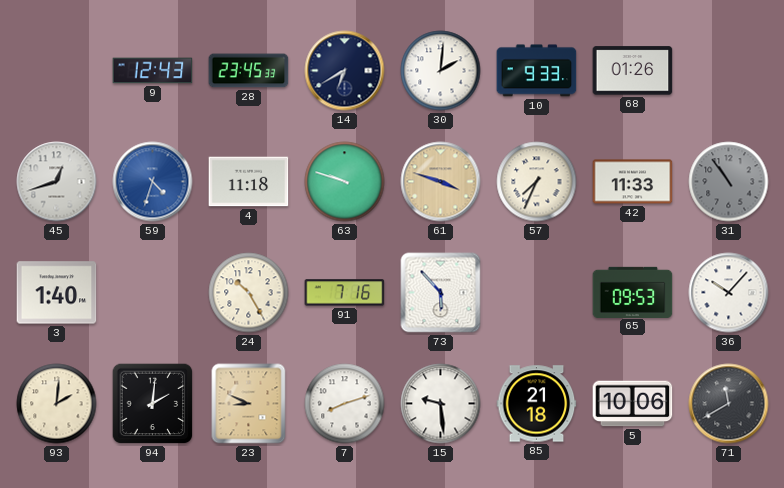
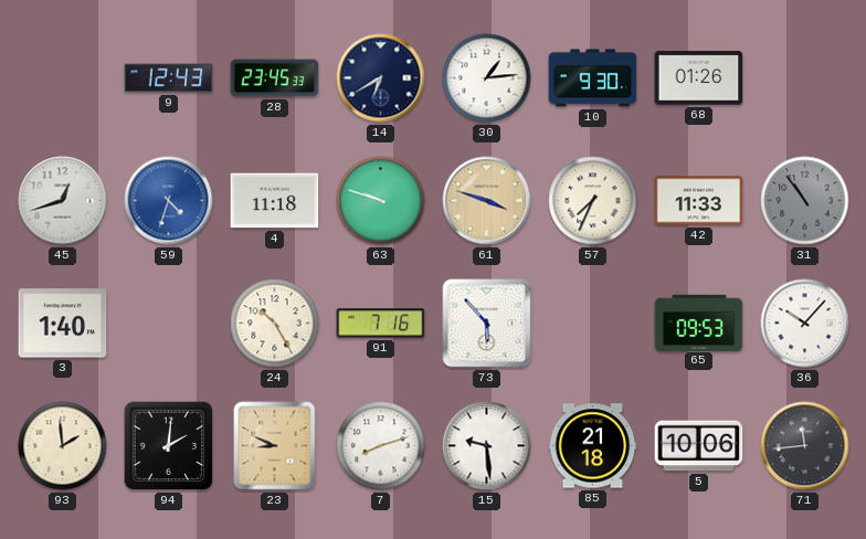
30: 2:01 -> 1:14
10: 9:33 -> 9:30
93: 2:01 -> 1:59
71: 11:40 -> 11:44
